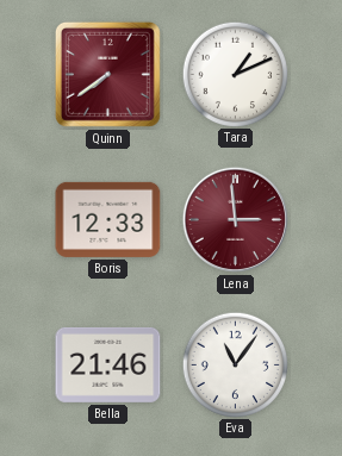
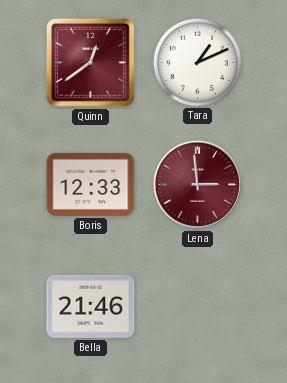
Quinn: 7:39 -> 12:39
Eva: 11:06 -> none
